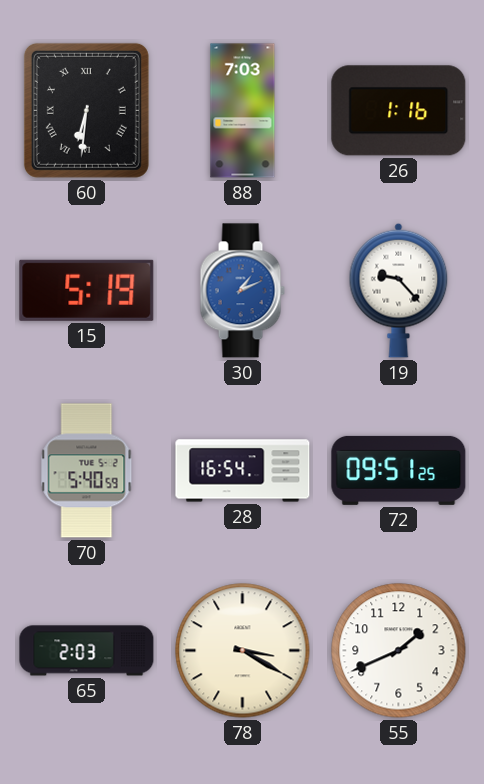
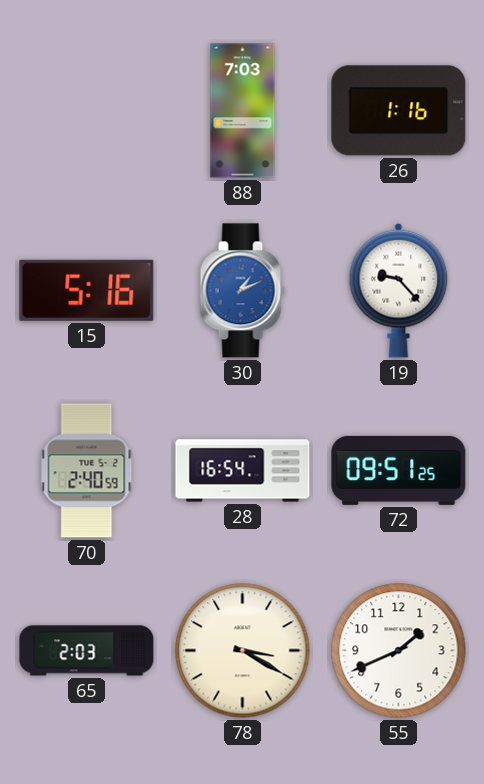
60: 6:31 -> none
15: 5:19 -> 5:16
70: 5:40 -> 2:40
